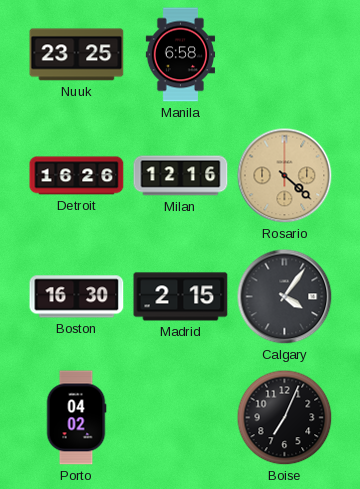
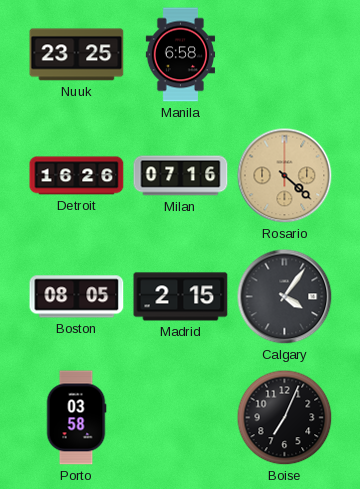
Milan: 12:16 -> 07:16
Boston: 16:30 -> 08:05
Porto: 04:02 -> 03:58
